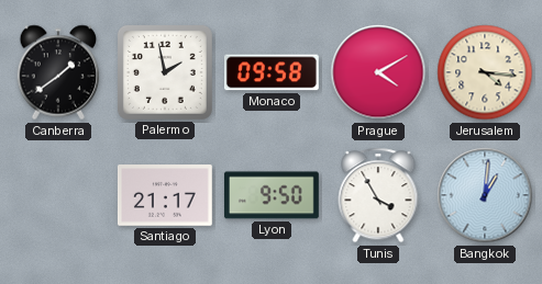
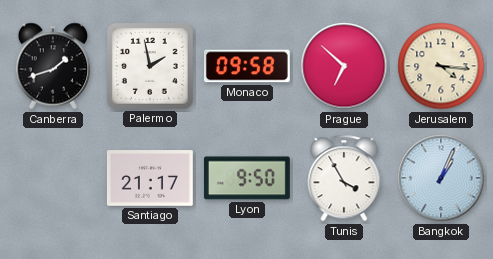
Canberra: 1:39 -> 1:42
Prague: 4:10 -> 6:52
Bangkok: 1:01 -> 1:04
